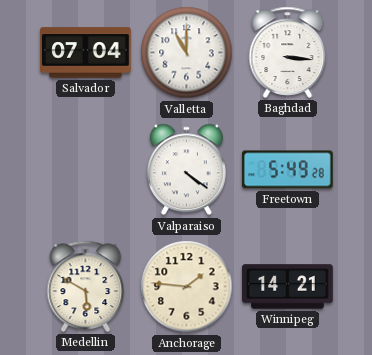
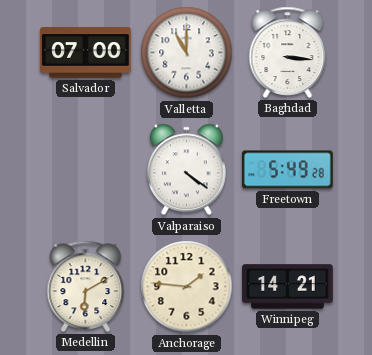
Salvador: 07:04 -> 07:00
Medellin: 5:50 -> 6:10
